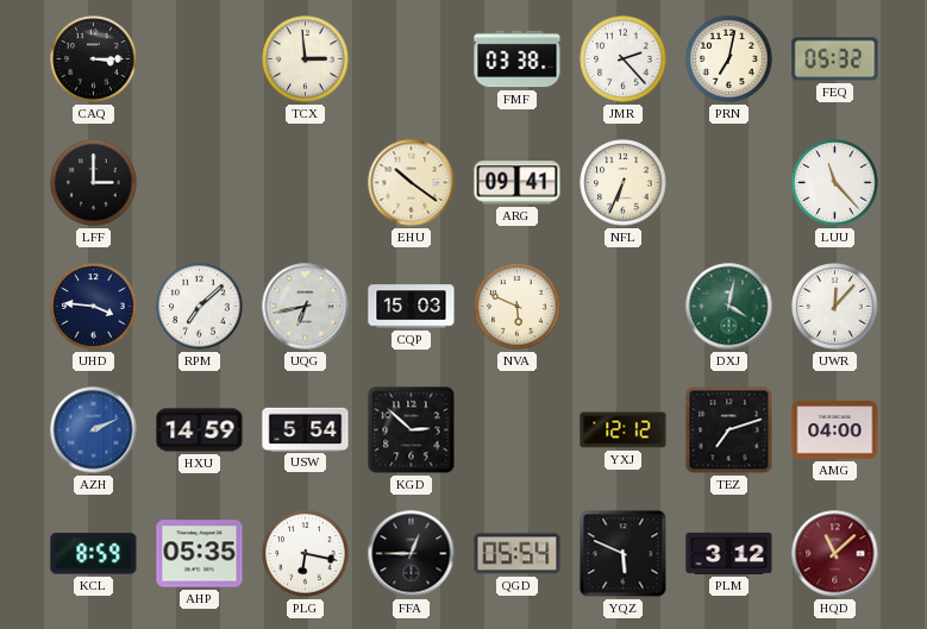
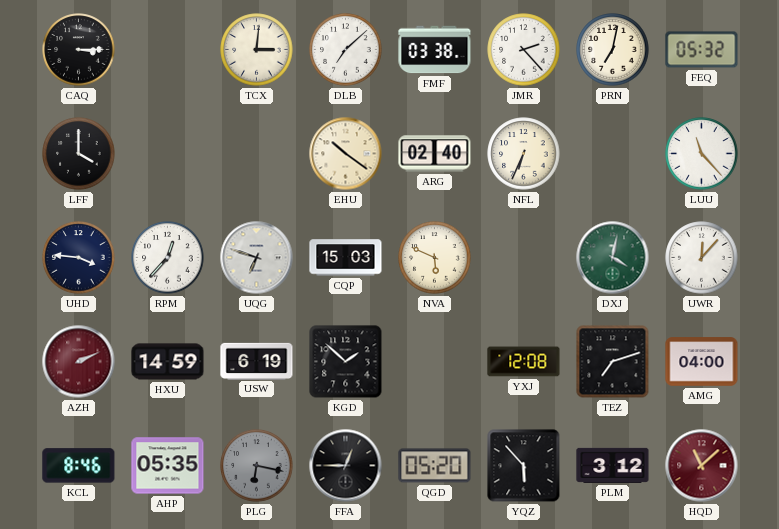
TCX: 2:59 -> 3:01
DLB: none -> 7:08
LFF: 3:00 -> 4:00
ARG: 09:41 -> 02:40
RPM: 7:08 -> 12:37
UQG: 6:43 -> 6:48
AZH dial: blue -> burgundy
USW: 5:54 -> 6:19
KGD: 2:52 -> 1:52
YXJ: 12:12 -> 12:08
KCL: 8:59 -> 8:46
PLG dial: white -> grey
QGD: 05:54 -> 05:20
YQZ: 5:49 -> 5:53
